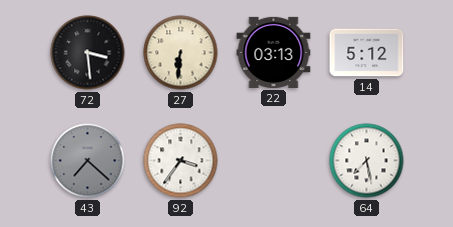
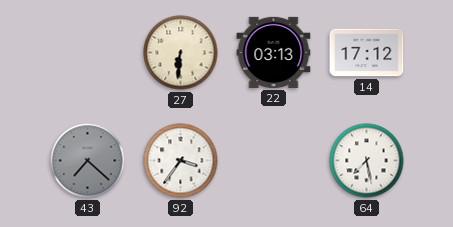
72: 3:29 -> none
14: 5:12 -> 17:12
